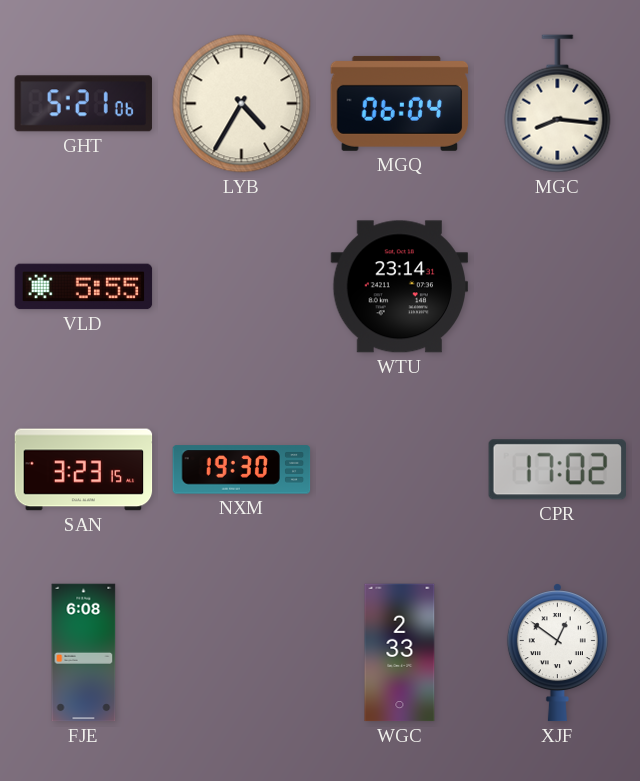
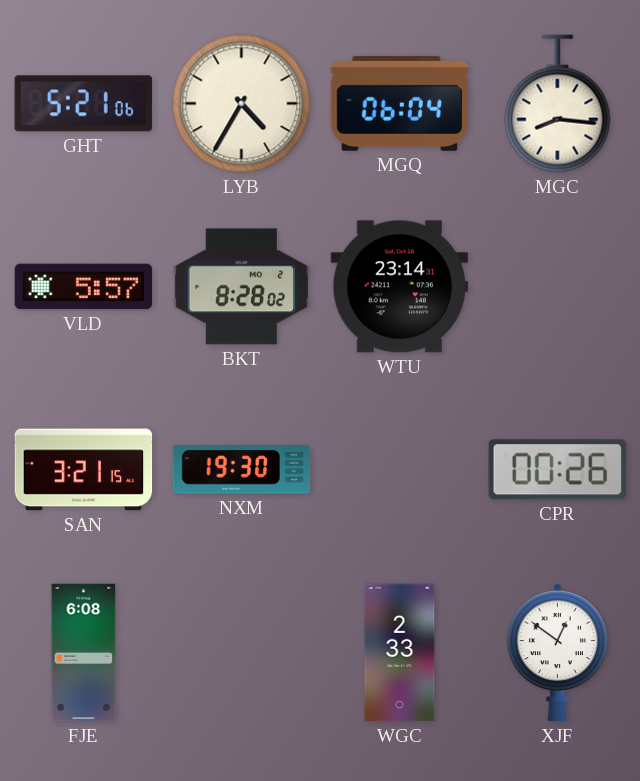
VLD: 5:55 -> 5:57
BKT: none -> 8:28
SAN: 3:23 -> 3:21
CPR: 17:02 -> 00:26
